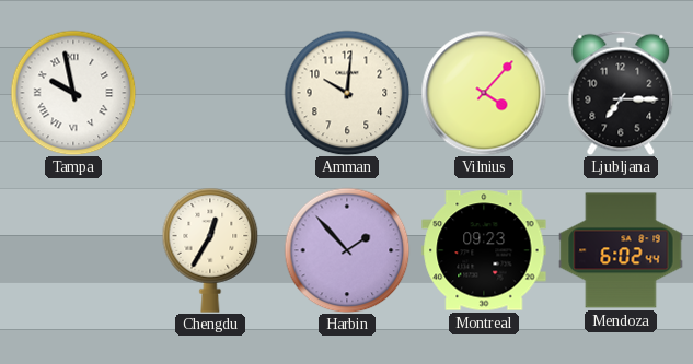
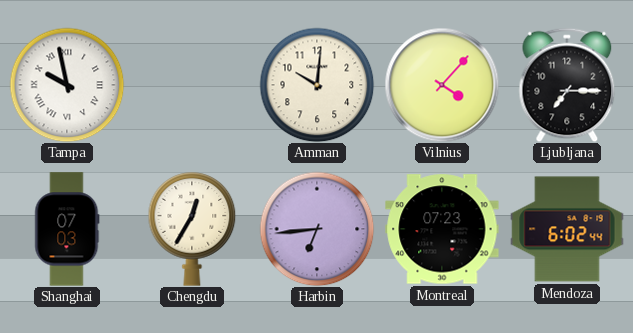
Shanghai: none -> 07:03
Harbin: 1:53 -> 6:44
Montreal: 09:23 -> 07:23
